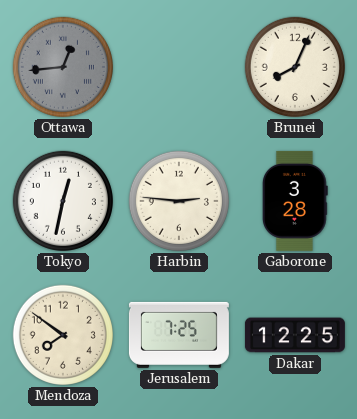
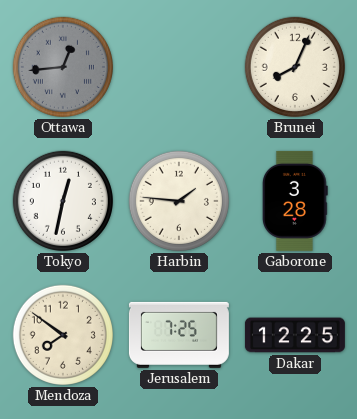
Harbin: 2:46 -> 1:46
